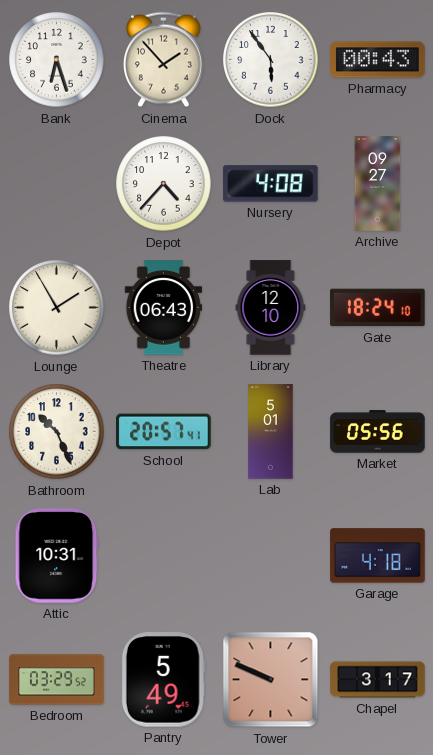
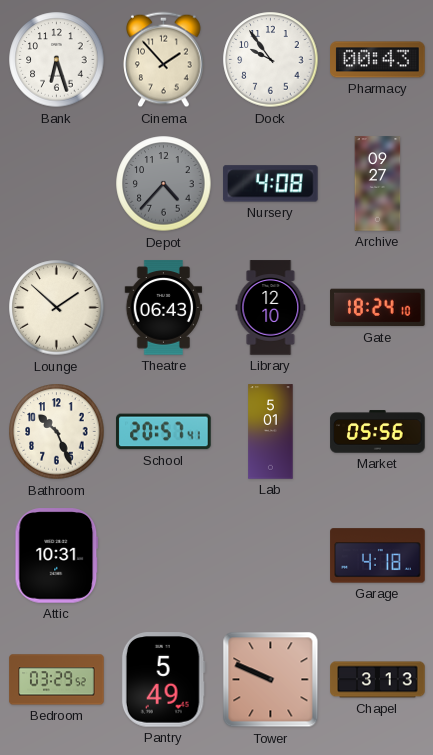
Dock: 5:54 -> 9:54
Depot dial: white -> grey
Lounge: 1:55 -> 1:52
Chapel: 3:17 -> 3:13
